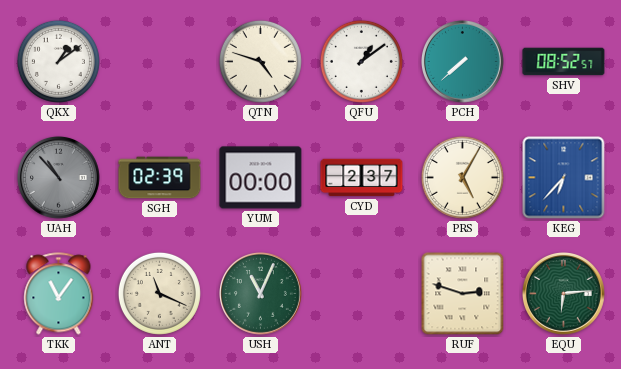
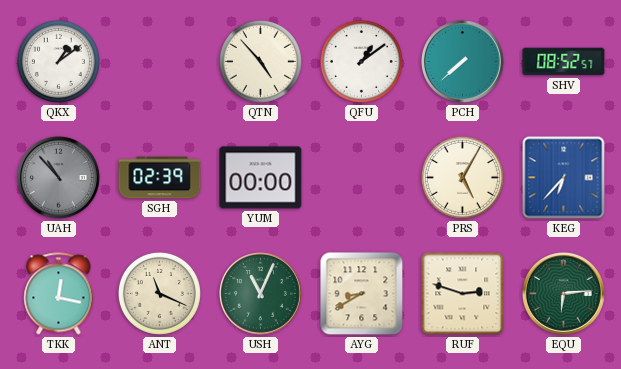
QTN: 4:48 -> 4:53
CYD: 2:37 -> none
TKK: 11:06 -> 12:17
AYG: none -> 8:40
